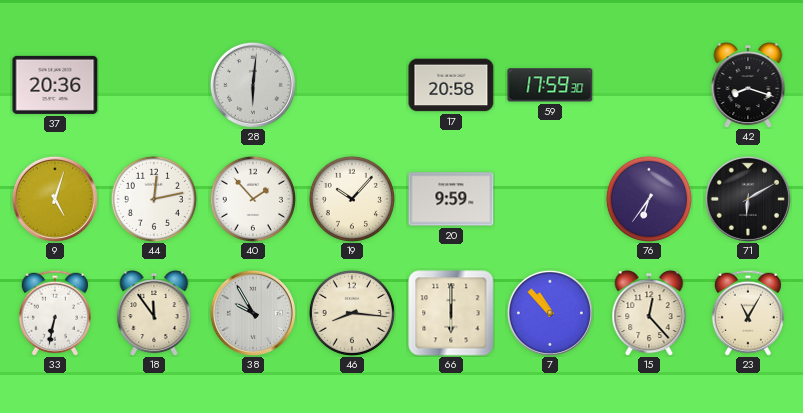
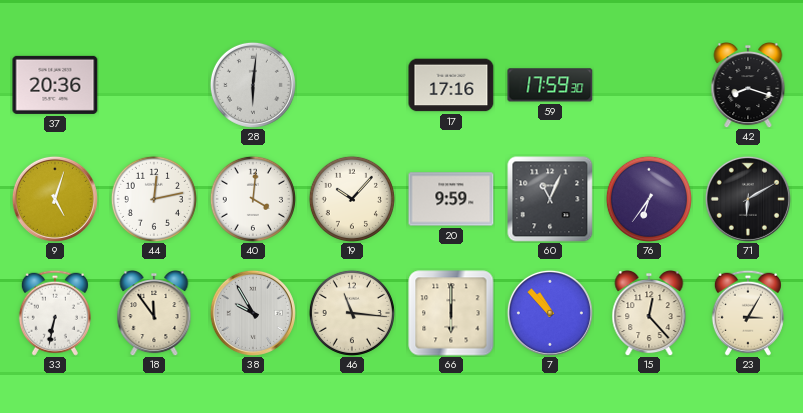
17: 20:58 -> 17:16
40: 1:53 -> 4:01
60: none -> 11:04
46: 8:16 -> 11:16
23: 11:05 -> 3:05
